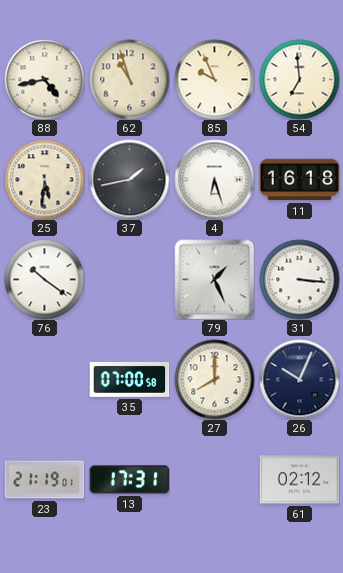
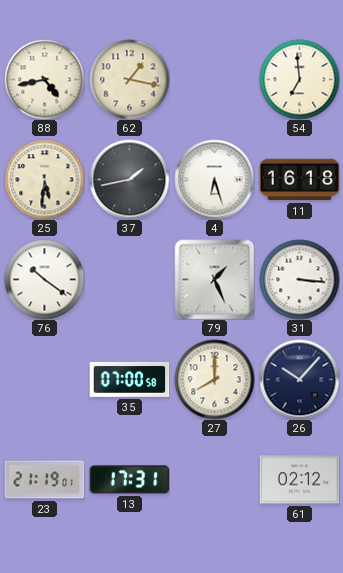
62: 10:57 -> 1:17
85: 9:56 -> none
26: 10:04 -> 10:07
